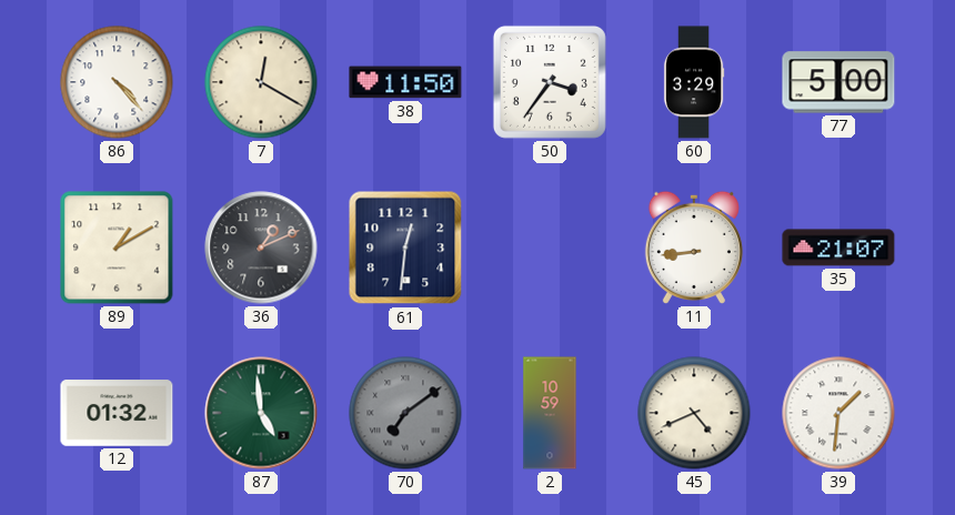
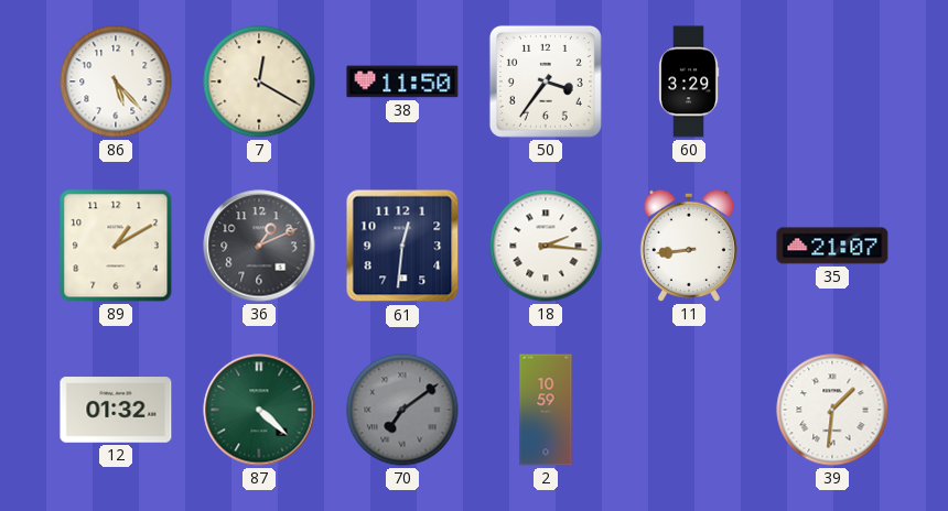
86: 4:23 -> 5:23
77: 5:00 -> none
18: none -> 2:16
87: 4:59 -> 4:22
45: 4:41 -> none
